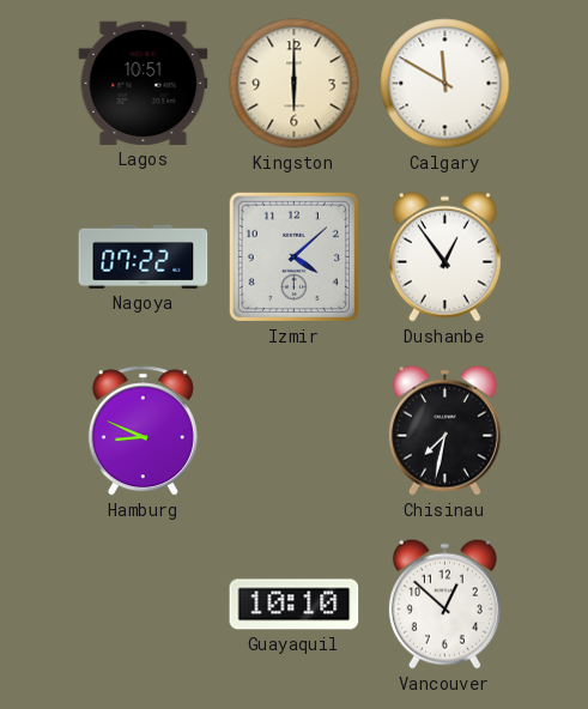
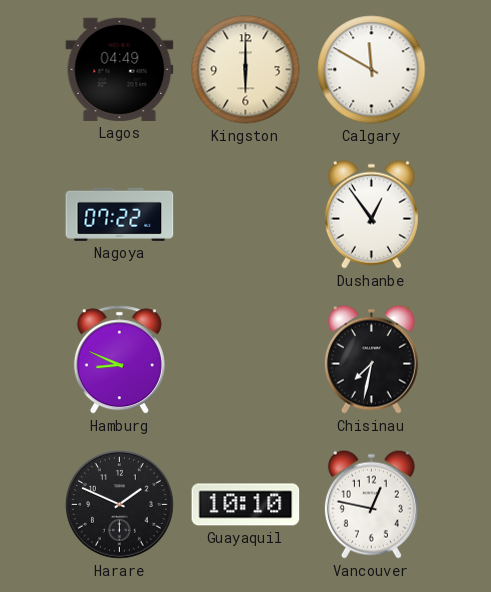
Lagos: 10:51 -> 04:49
Izmir: 4:08 -> none
Harare: none -> 1:49
Vancouver: 12:52 -> 12:47
